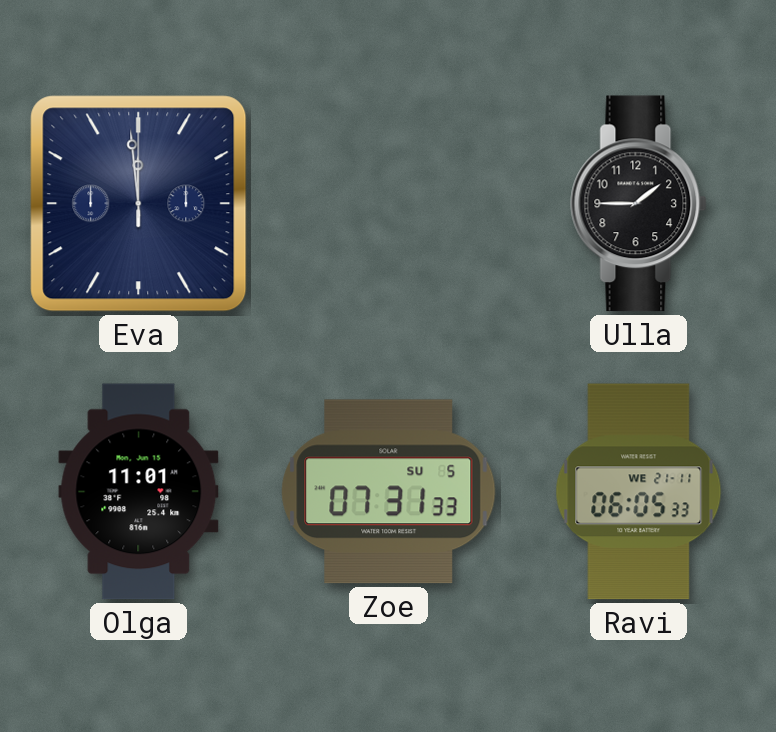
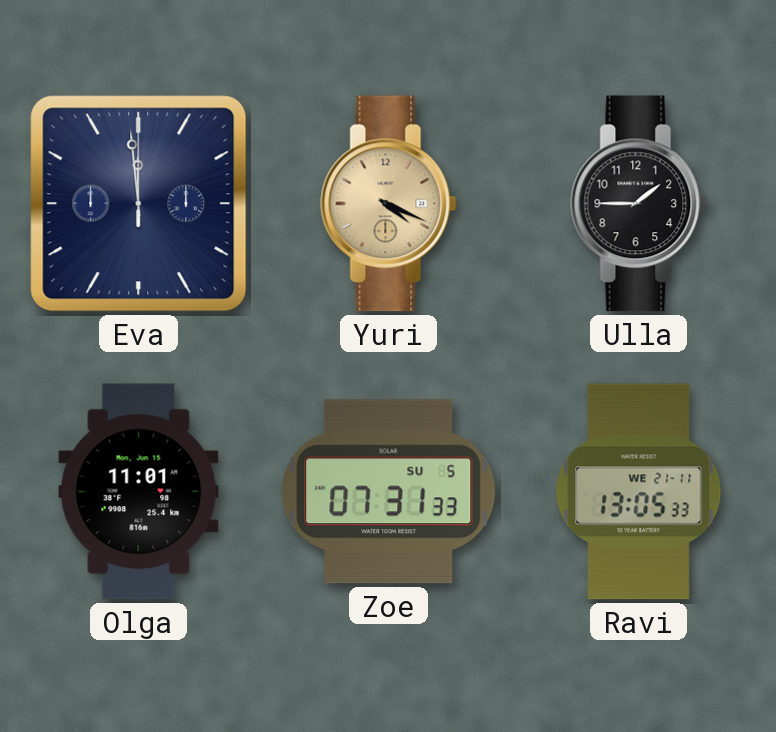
Yuri: none -> 4:19
Ravi: 06:05 -> 13:05
